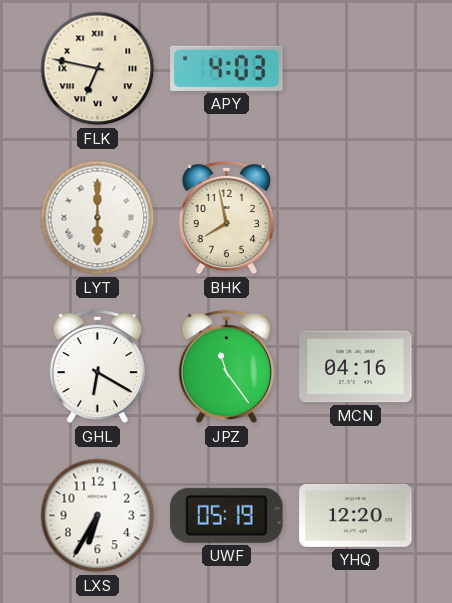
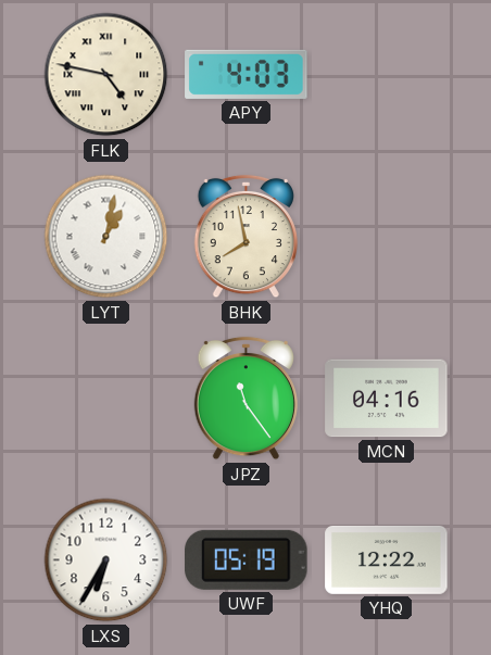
FLK: 6:47 -> 4:47
LYT: 6:00 -> 1:02
GHL: 6:20 -> none
YHQ: 12:20 -> 12:22
